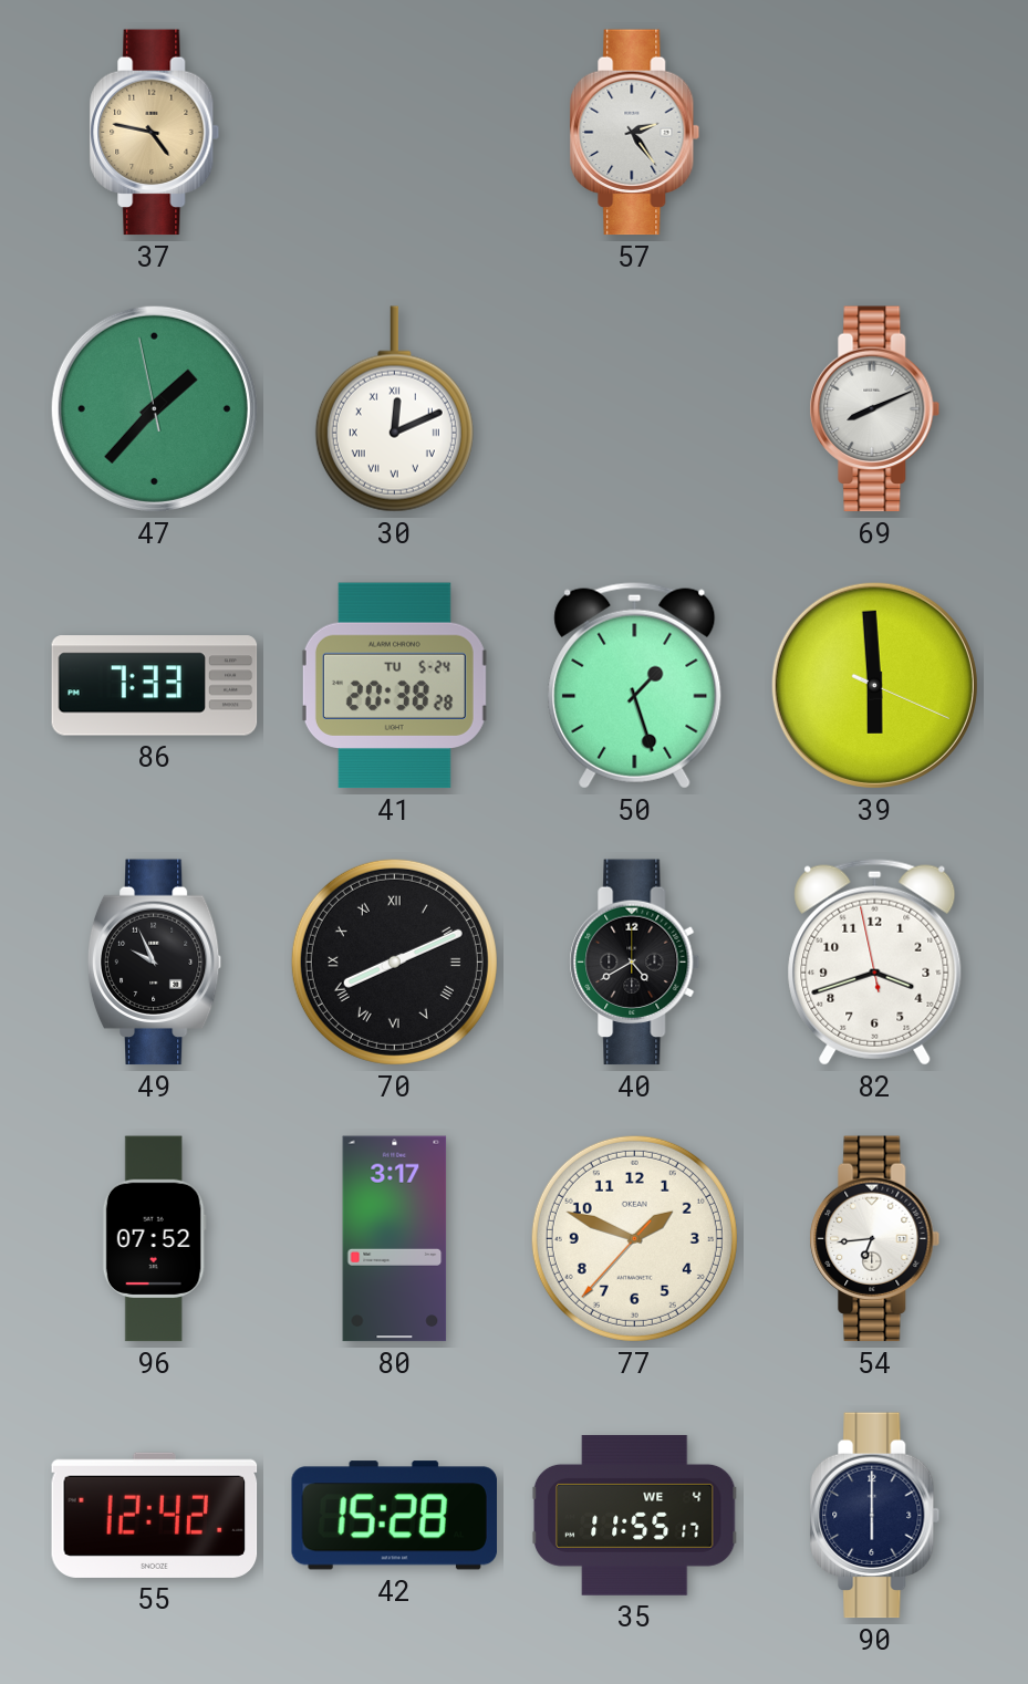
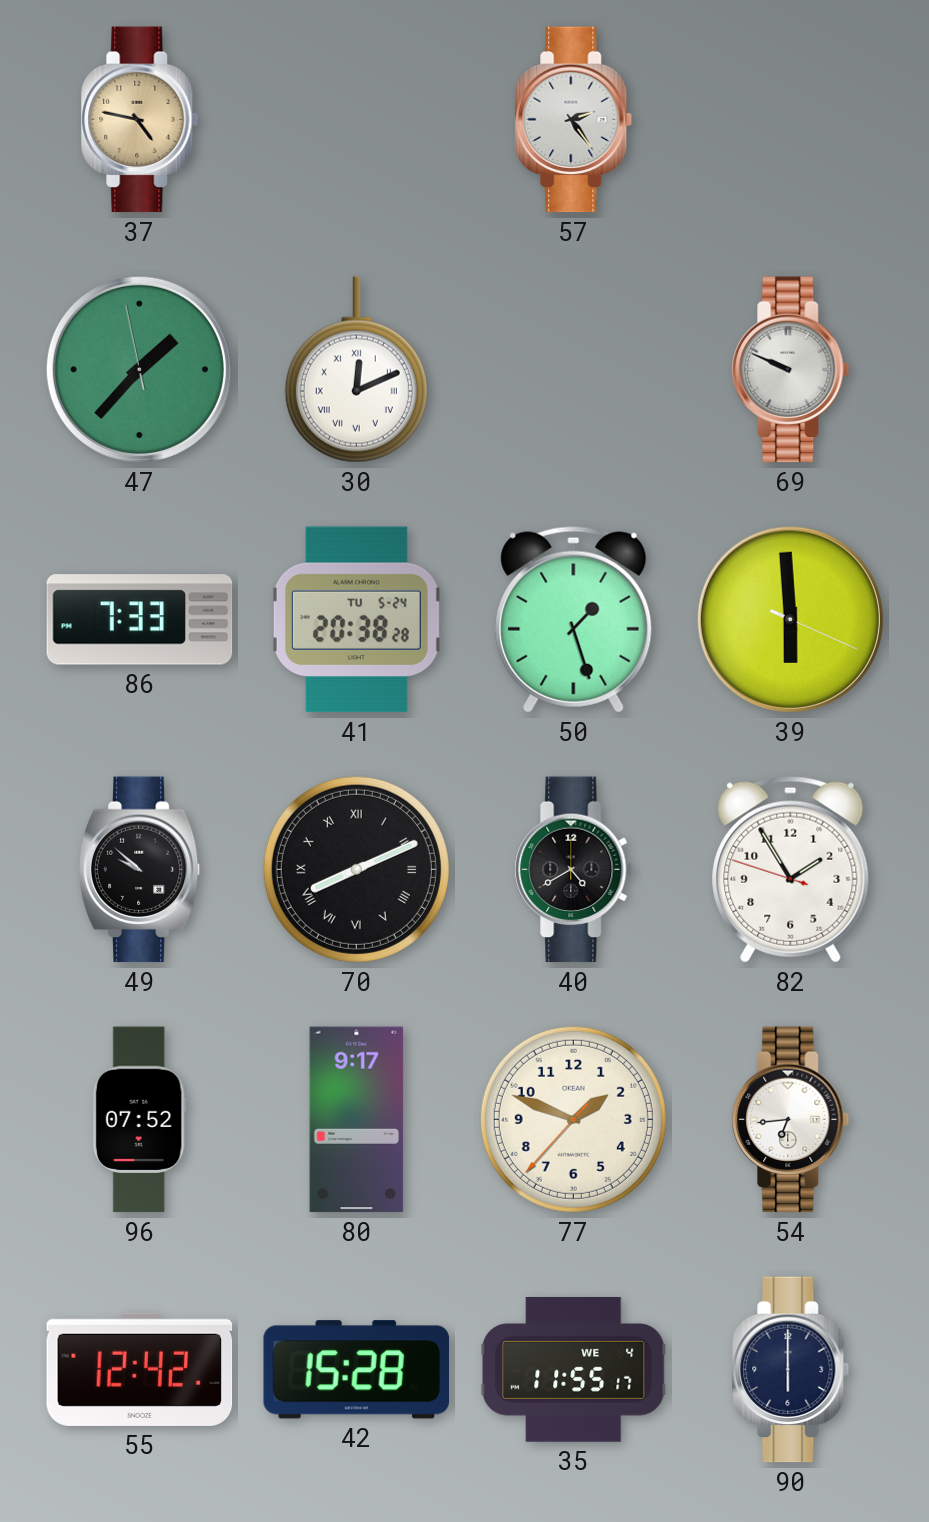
69: 8:11 -> 9:49
49: 9:56 -> 9:52
82: 3:41 -> 1:54
80: 3:17 -> 9:17
